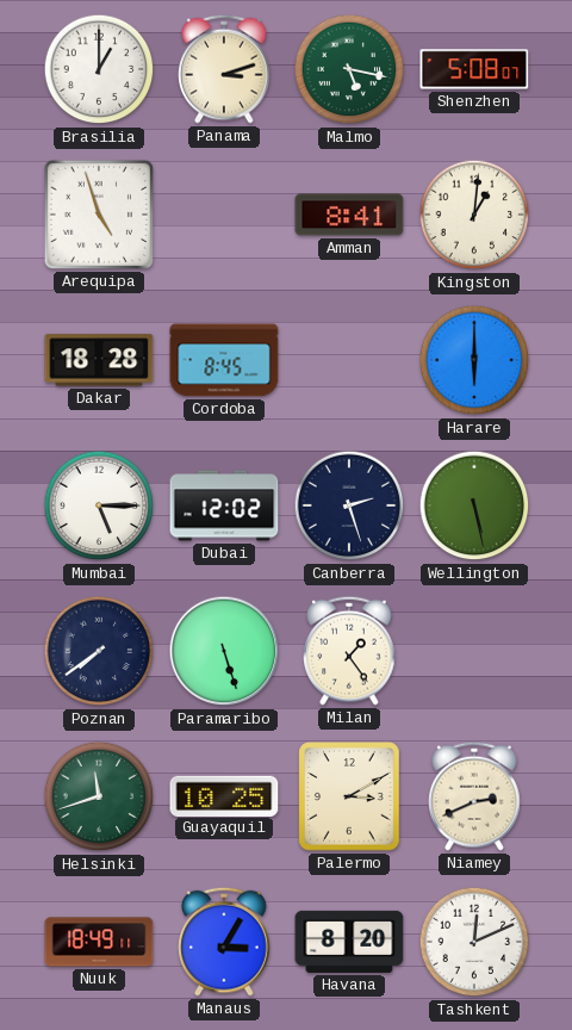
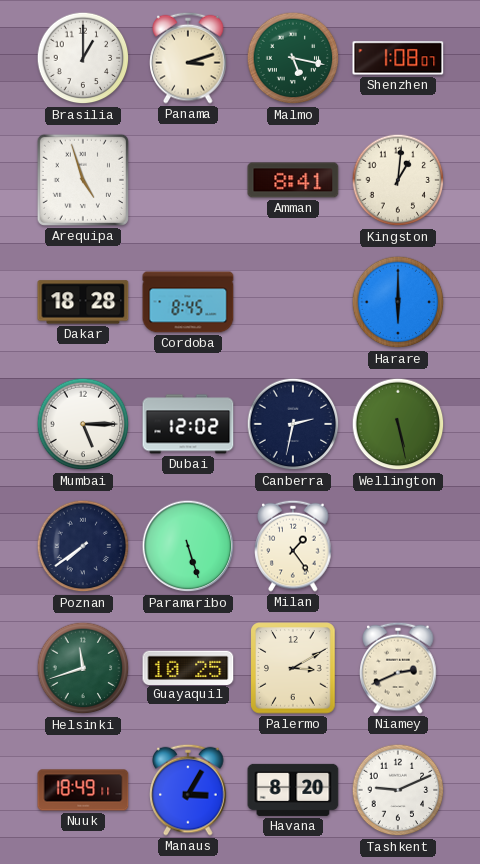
Shenzhen: 5:08 -> 1:08
Canberra: 2:27 -> 2:32
Tashkent: 12:11 -> 9:11
